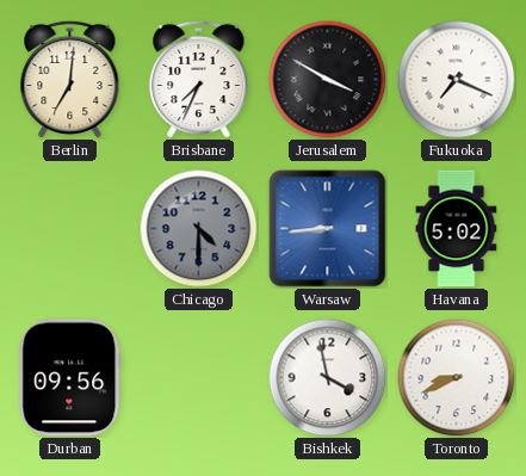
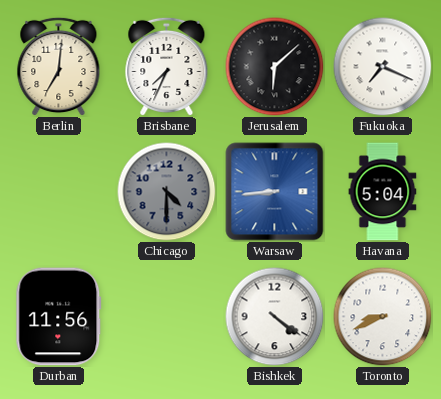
Jerusalem: 3:50 -> 6:08
Havana: 5:02 -> 5:04
Durban: 09:56 -> 11:56
Bishkek: 3:58 -> 4:21
